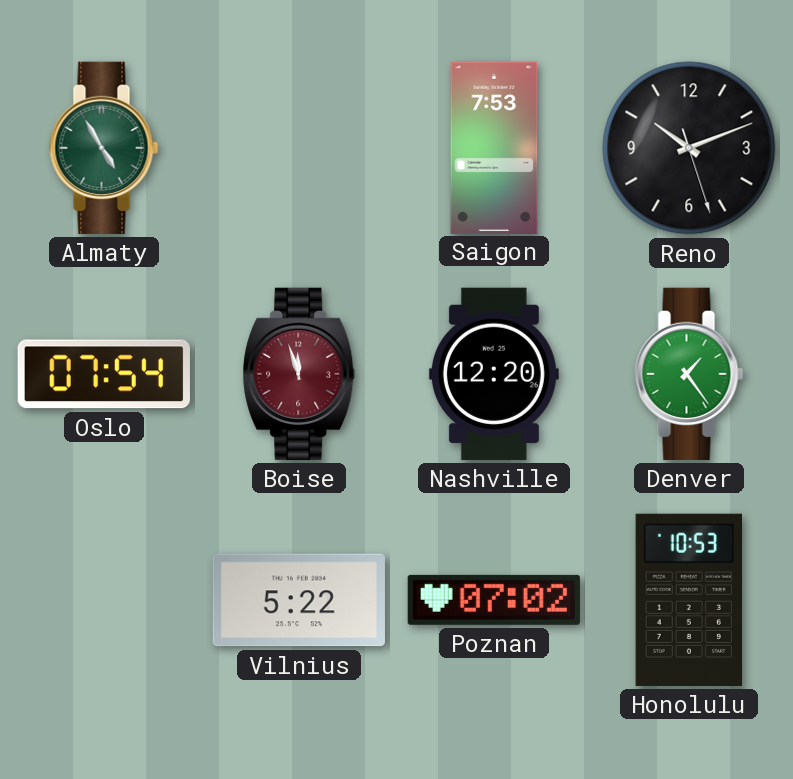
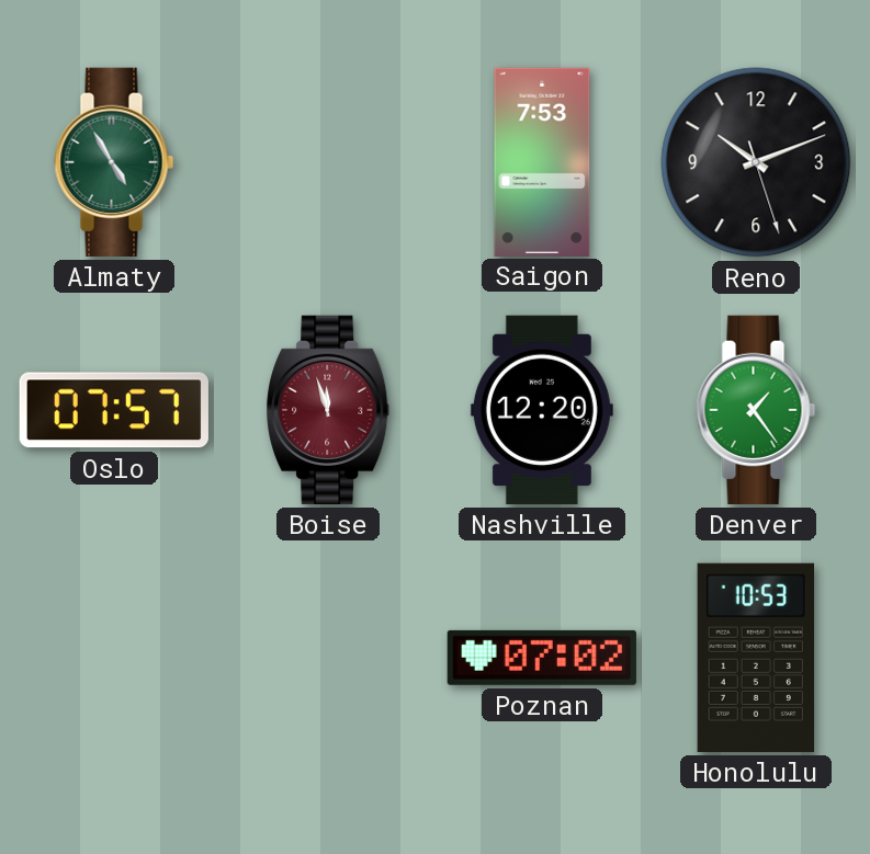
Oslo: 07:54 -> 07:57
Vilnius: 5:22 -> none
